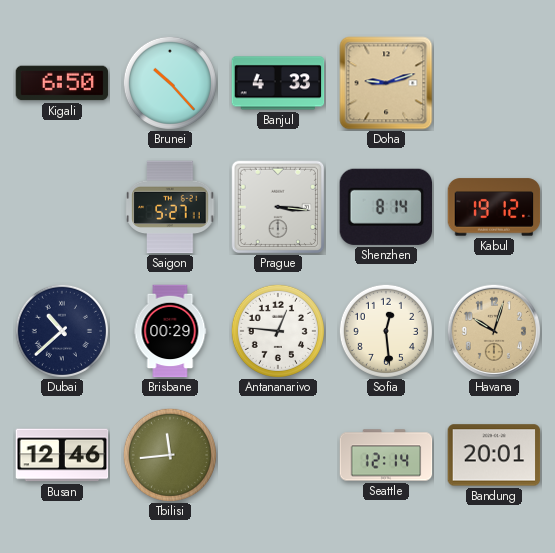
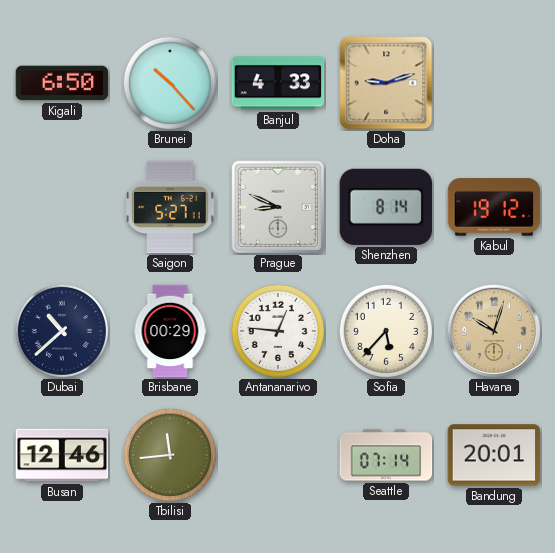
Prague: 3:16 -> 8:49
Sofia: 12:29 -> 5:37
Seattle: 12:14 -> 07:14
